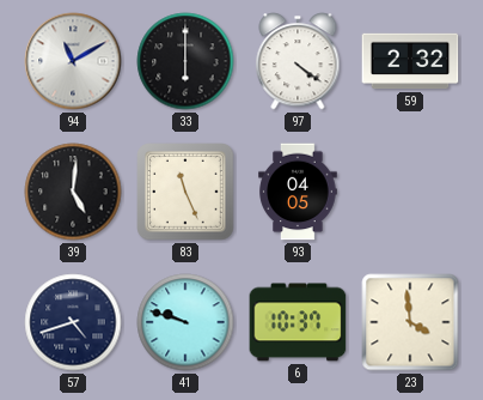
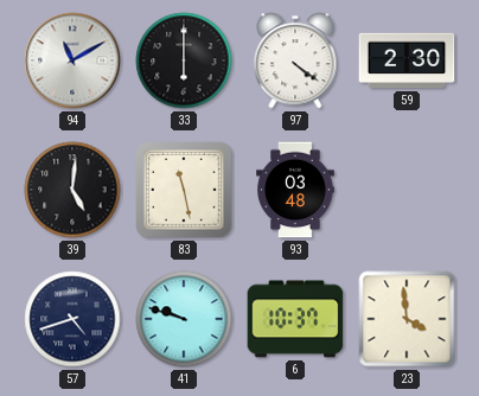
59: 2:32 -> 2:30
83: 11:26 -> 11:28
93: 04:05 -> 03:48
